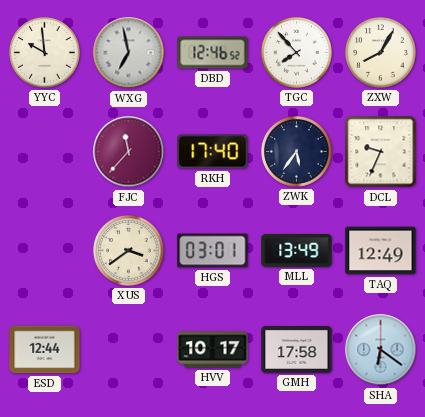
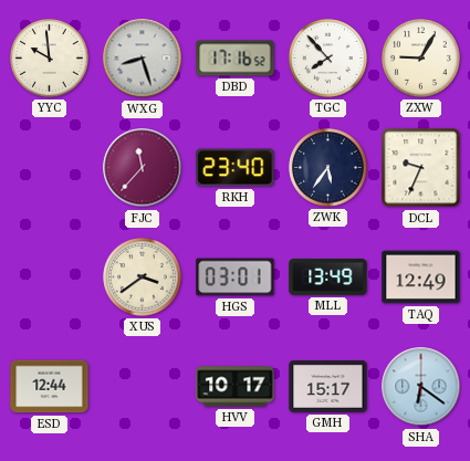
WXG: 6:58 -> 8:27
DBD: 12:46 -> 17:16
ZXW: 8:05 -> 9:05
RKH: 17:40 -> 23:40
GMH: 17:58 -> 15:17
